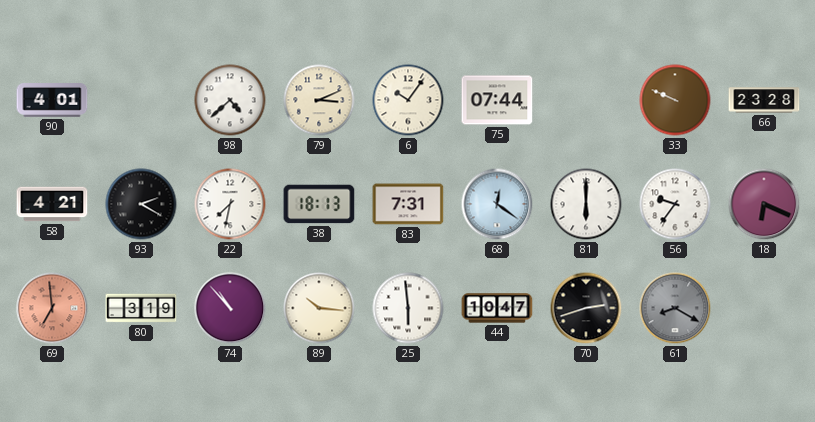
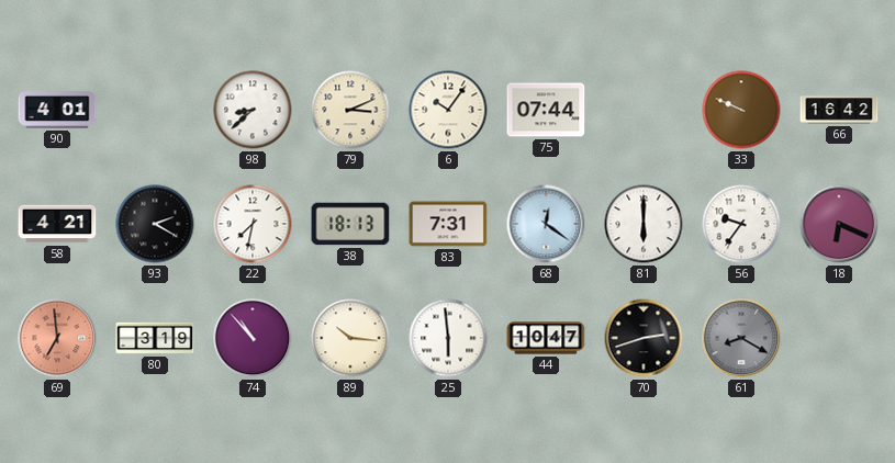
98: 4:38 -> 8:38
66: 23:28 -> 16:42
